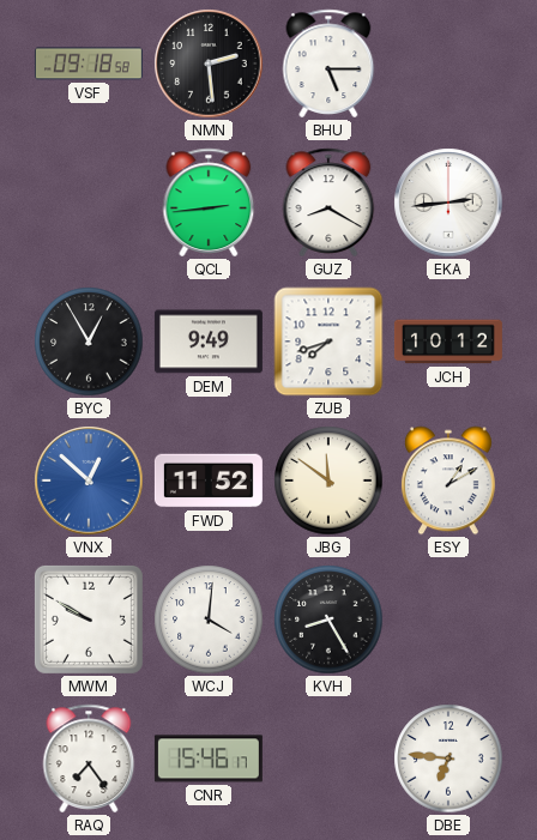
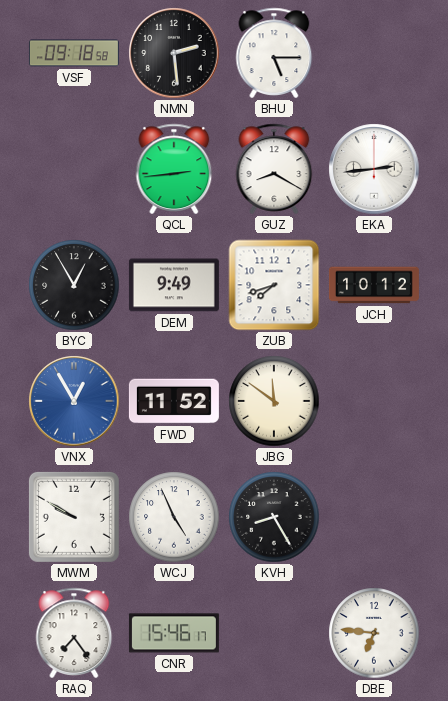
VNX: 12:52 -> 12:55
ESY: 1:10 -> none
WCJ: 4:01 -> 4:56
